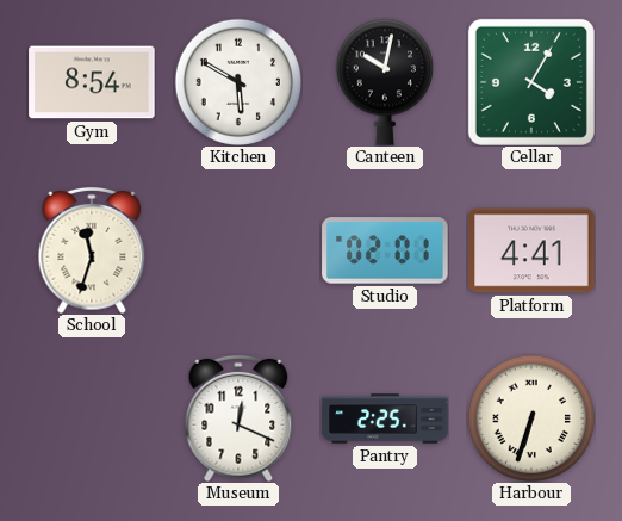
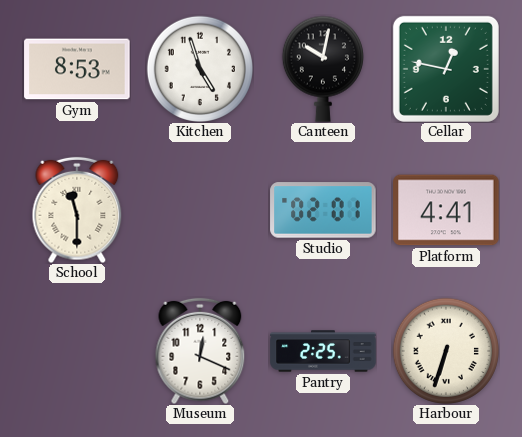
Gym: 8:54 -> 8:53
Kitchen: 5:50 -> 4:57
Cellar: 4:05 -> 12:47
School: 11:33 -> 11:30
